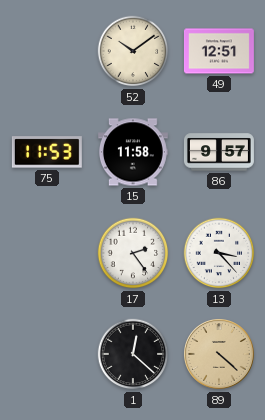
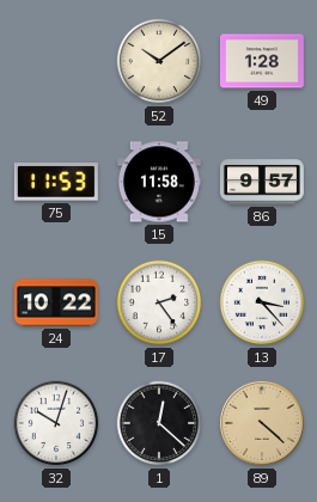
49: 12:51 -> 1:28
24: none -> 10:22
32: none -> 10:03
